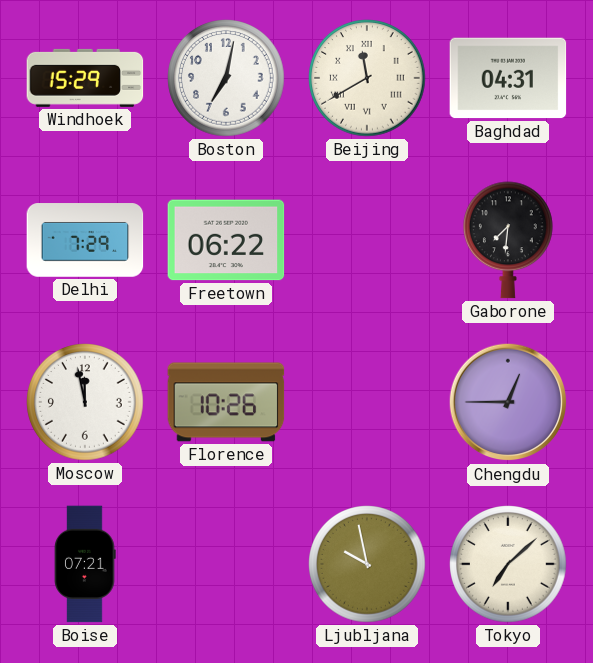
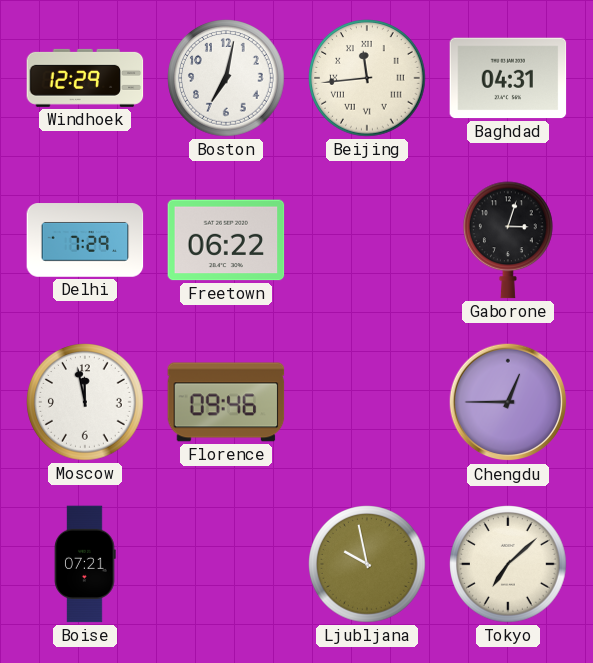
Windhoek: 15:29 -> 12:29
Beijing: 11:40 -> 11:44
Gaborone: 7:31 -> 3:03
Florence: 10:26 -> 09:46
